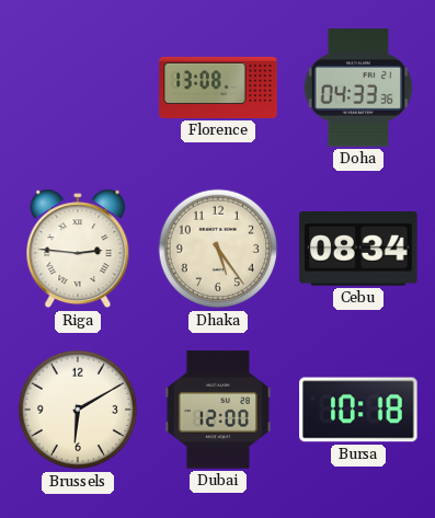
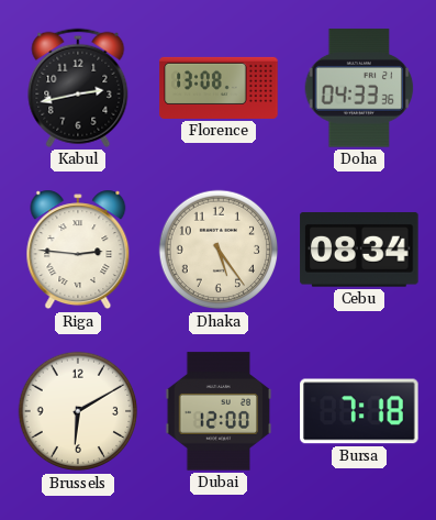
Kabul: none -> 2:43
Bursa: 10:18 -> 7:18
